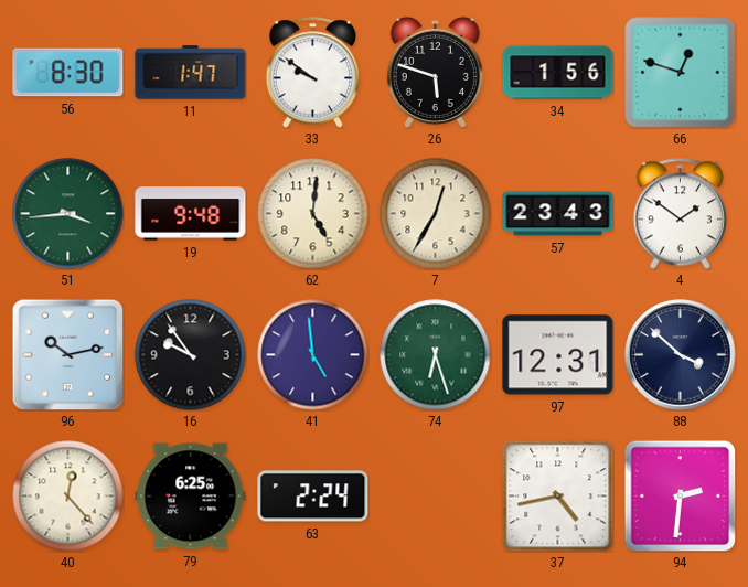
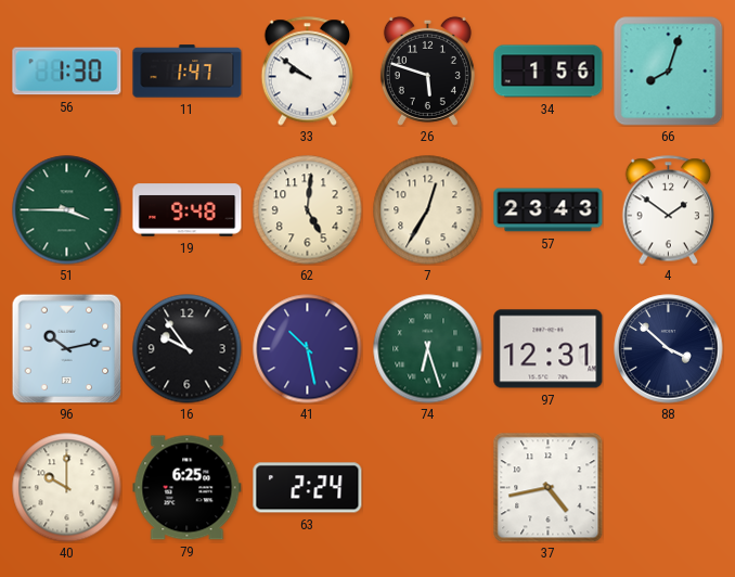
56: 8:30 -> 1:30
66: 12:48 -> 8:03
51: 3:44 -> 3:45
41: 4:59 -> 10:28
40: 12:23 -> 10:00
94: 2:31 -> none
